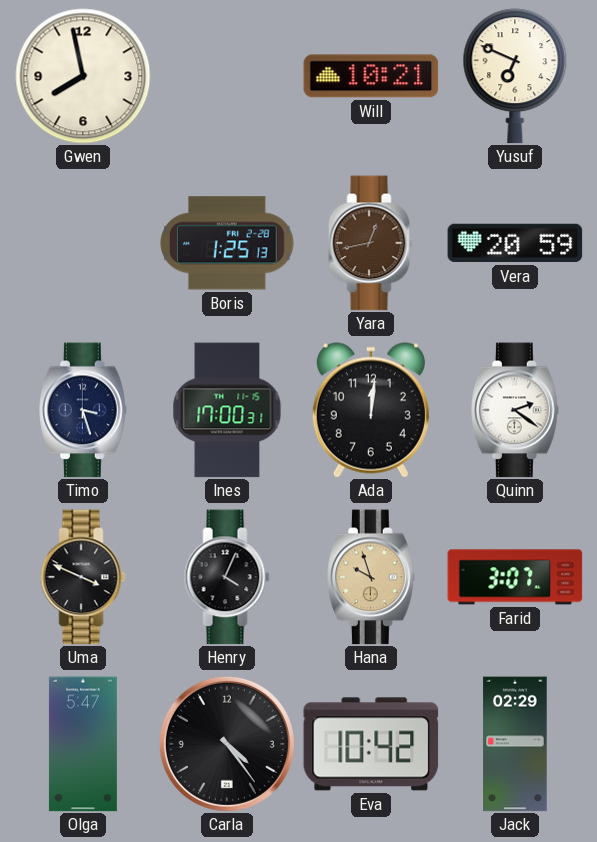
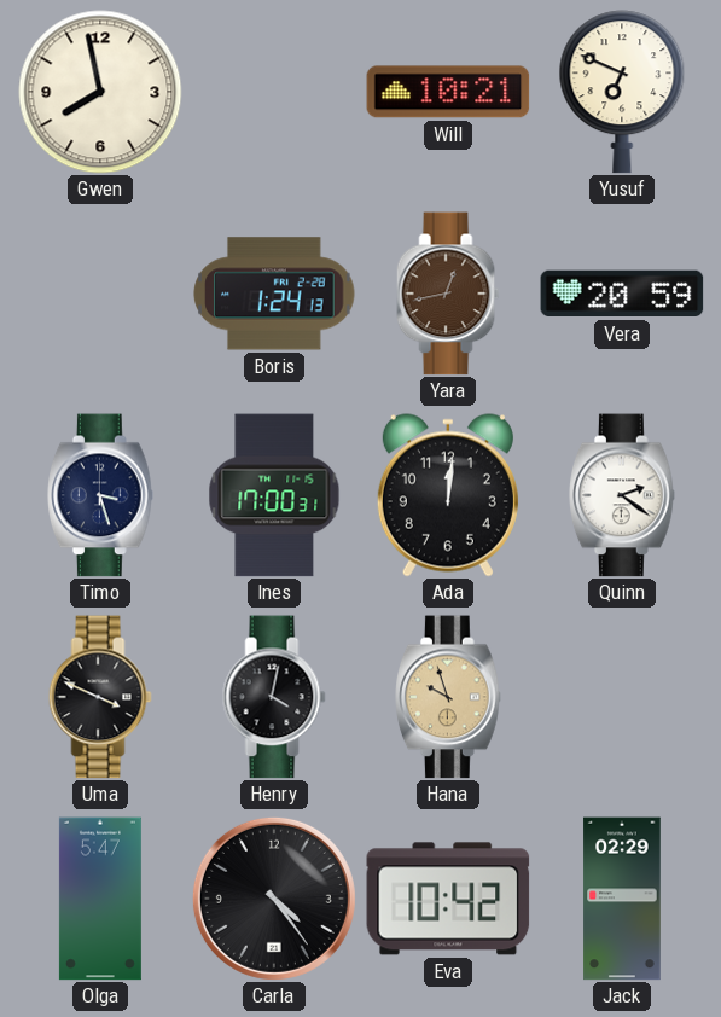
Boris: 1:25 -> 1:24
Henry: 4:04 -> 4:02
Farid: 3:07 -> none
